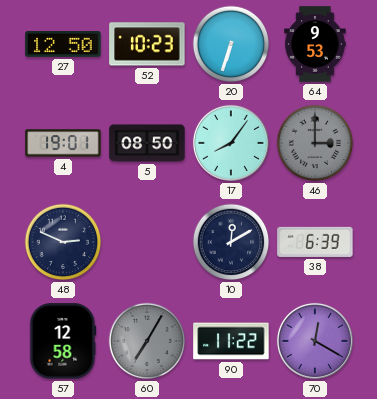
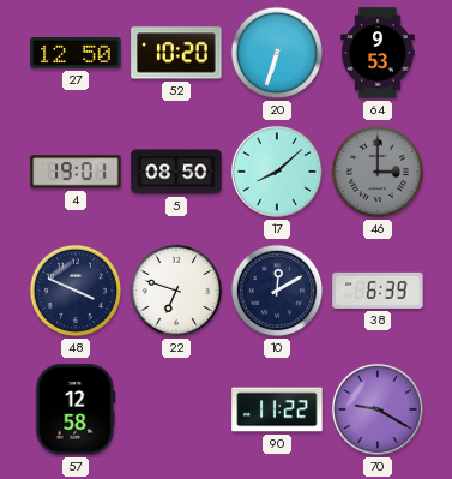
52: 10:23 -> 10:20
17: 8:06 -> 8:08
48: 2:49 -> 3:49
22: none -> 6:48
60: 7:05 -> none
70: 12:20 -> 9:20
